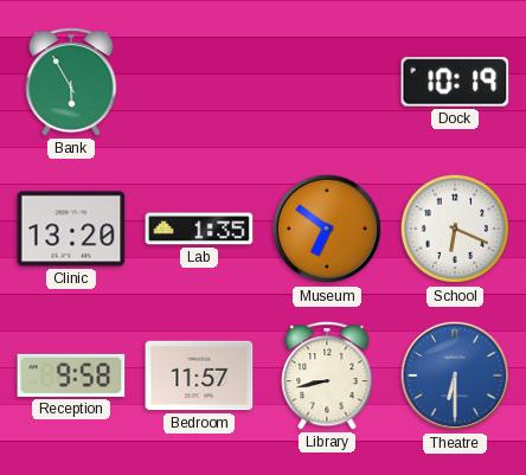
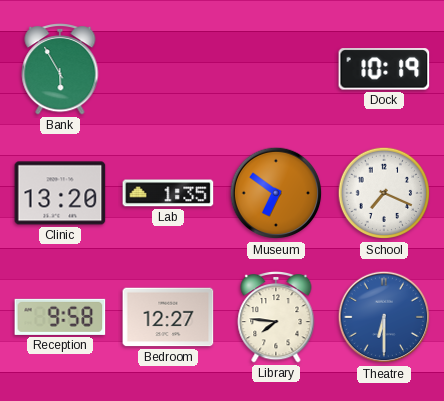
School: 6:19 -> 7:19
Bedroom: 11:57 -> 12:27
Library: 8:43 -> 7:46
